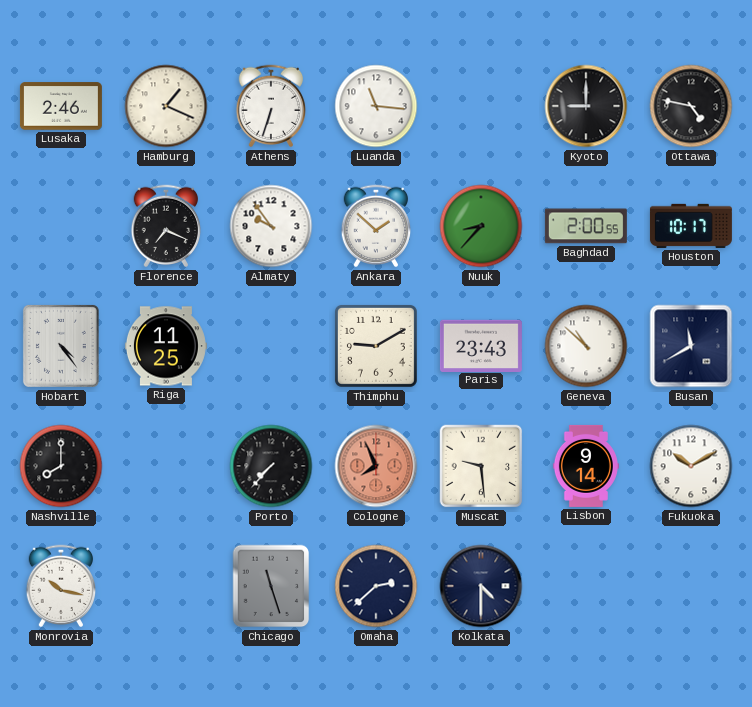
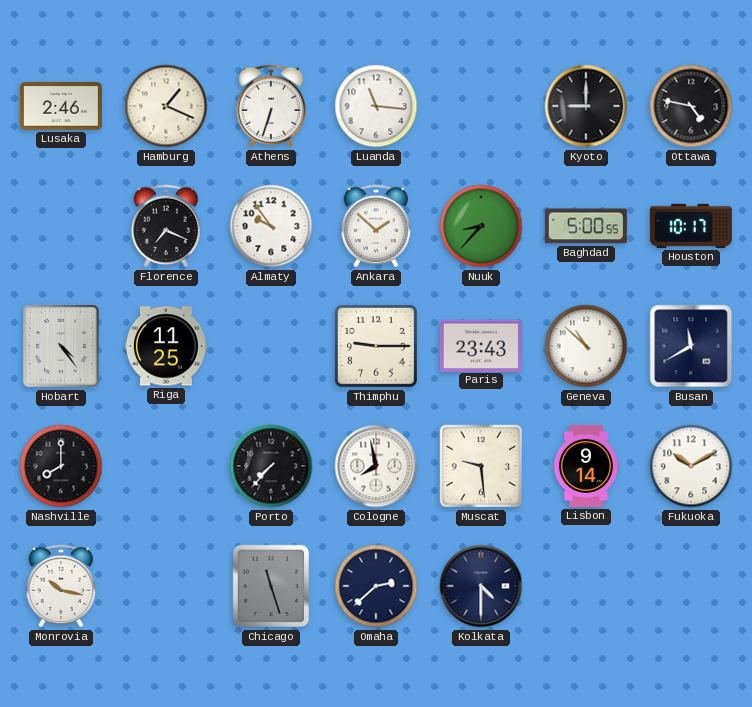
Baghdad: 2:00 -> 5:00
Thimphu: 9:10 -> 9:15
Cologne: 7:56 -> 7:58
Cologne dial: salmon -> white
